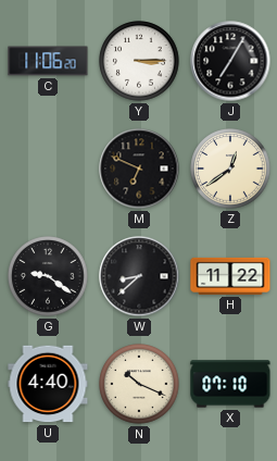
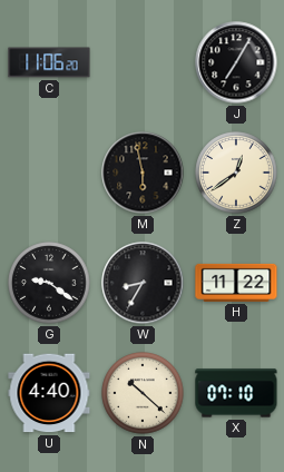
Y: 3:15 -> none
M: 6:49 -> 5:58
W: 8:38 -> 8:35
N: 10:19 -> 10:22
